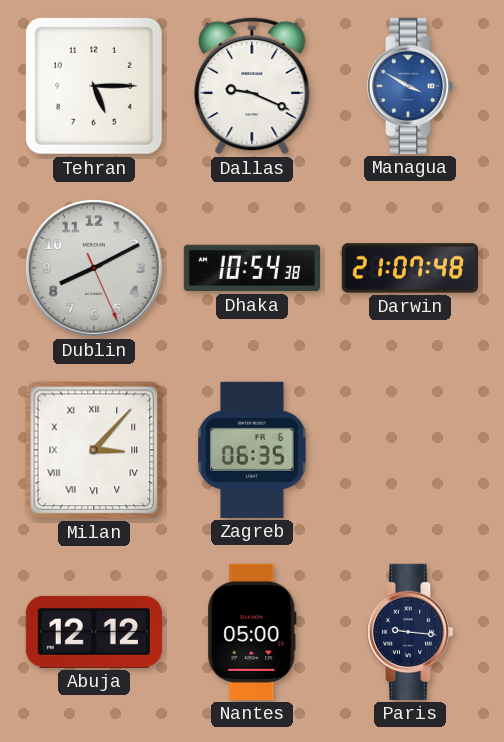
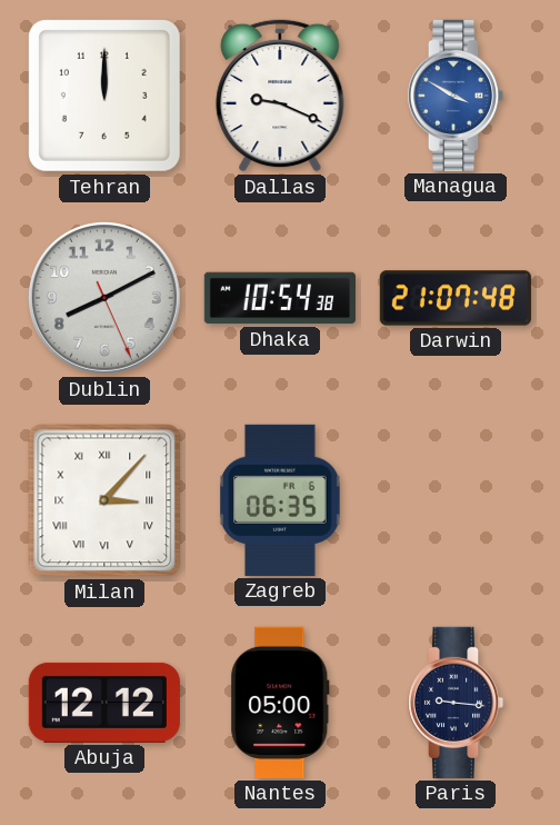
Tehran: 5:15 -> 12:00
